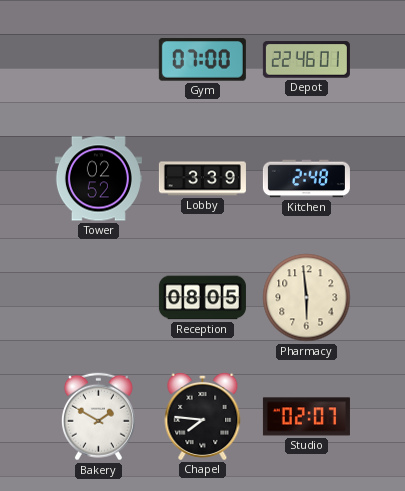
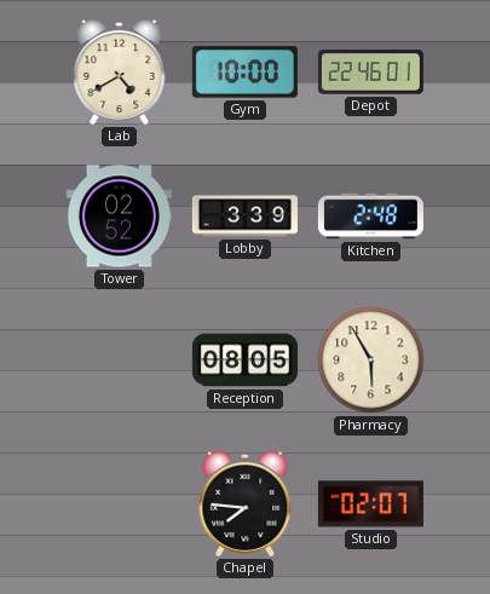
Lab: none -> 4:40
Gym: 07:00 -> 10:00
Pharmacy: 5:59 -> 5:55
Bakery: 1:50 -> none
